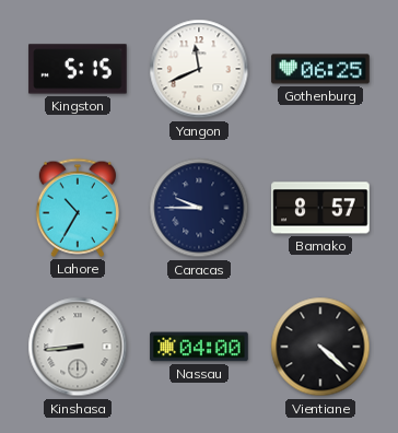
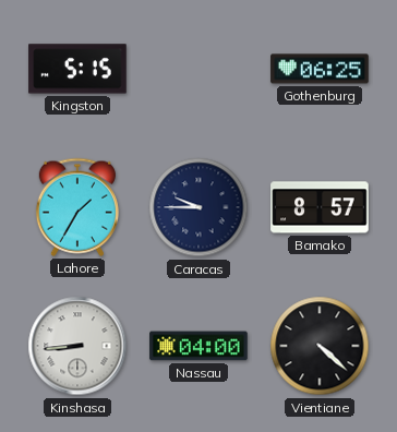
Yangon: 11:41 -> none
Lahore: 10:35 -> 1:35
